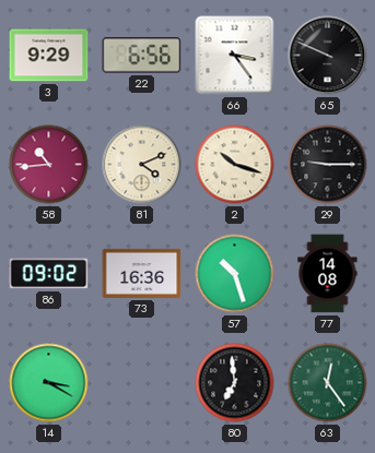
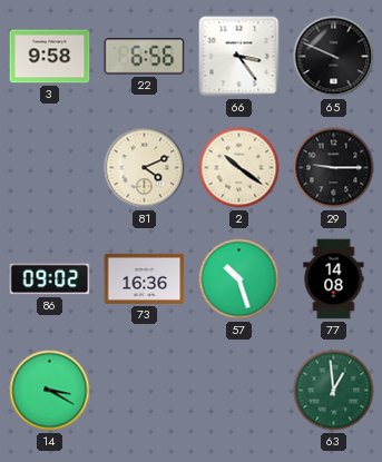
3: 9:29 -> 9:58
58: 10:44 -> none
2: 10:18 -> 10:21
80: 6:59 -> none
63: 12:24 -> 12:59
